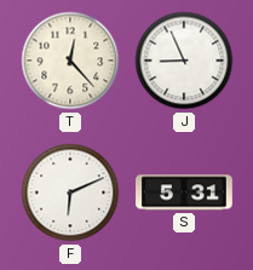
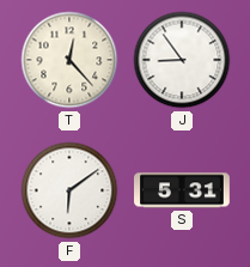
J: 8:56 -> 8:54
F: 6:11 -> 6:09
